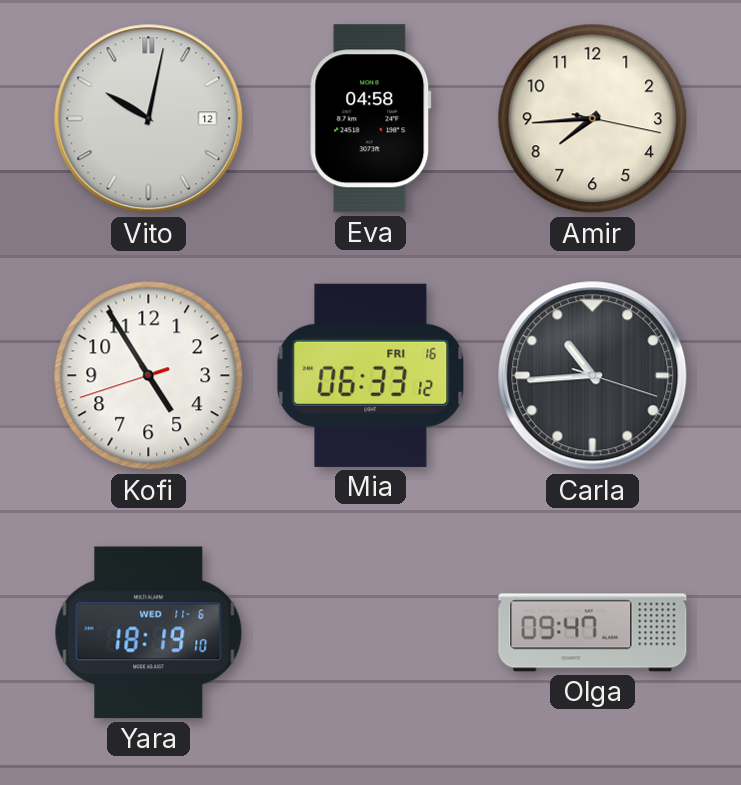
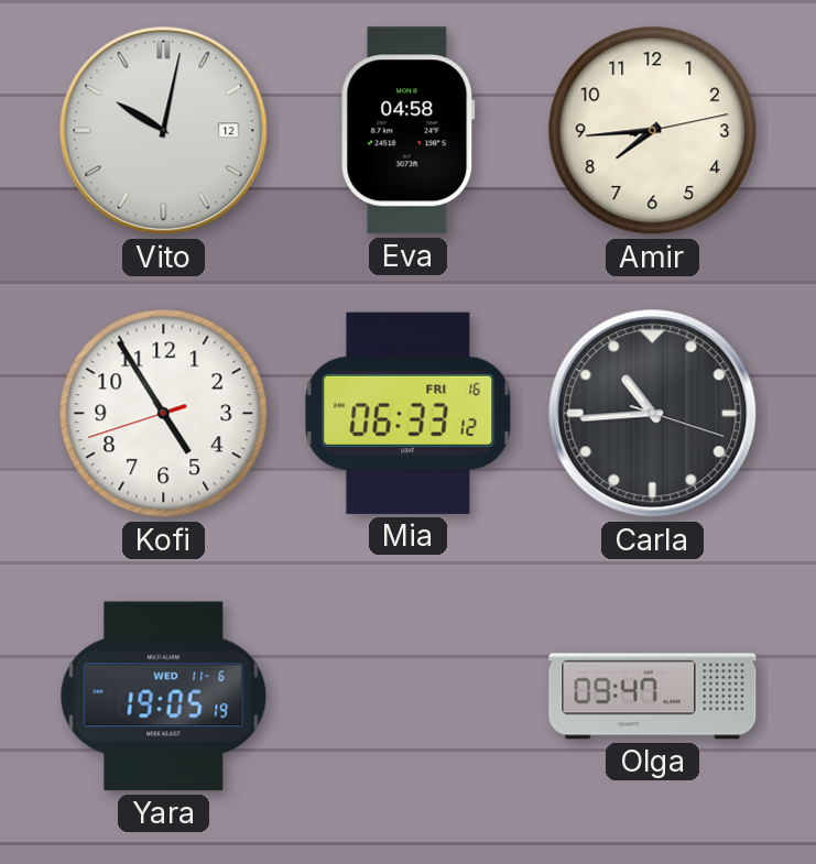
Amir: 7:44:17 -> 7:44:13
Yara: 18:19 -> 19:05
